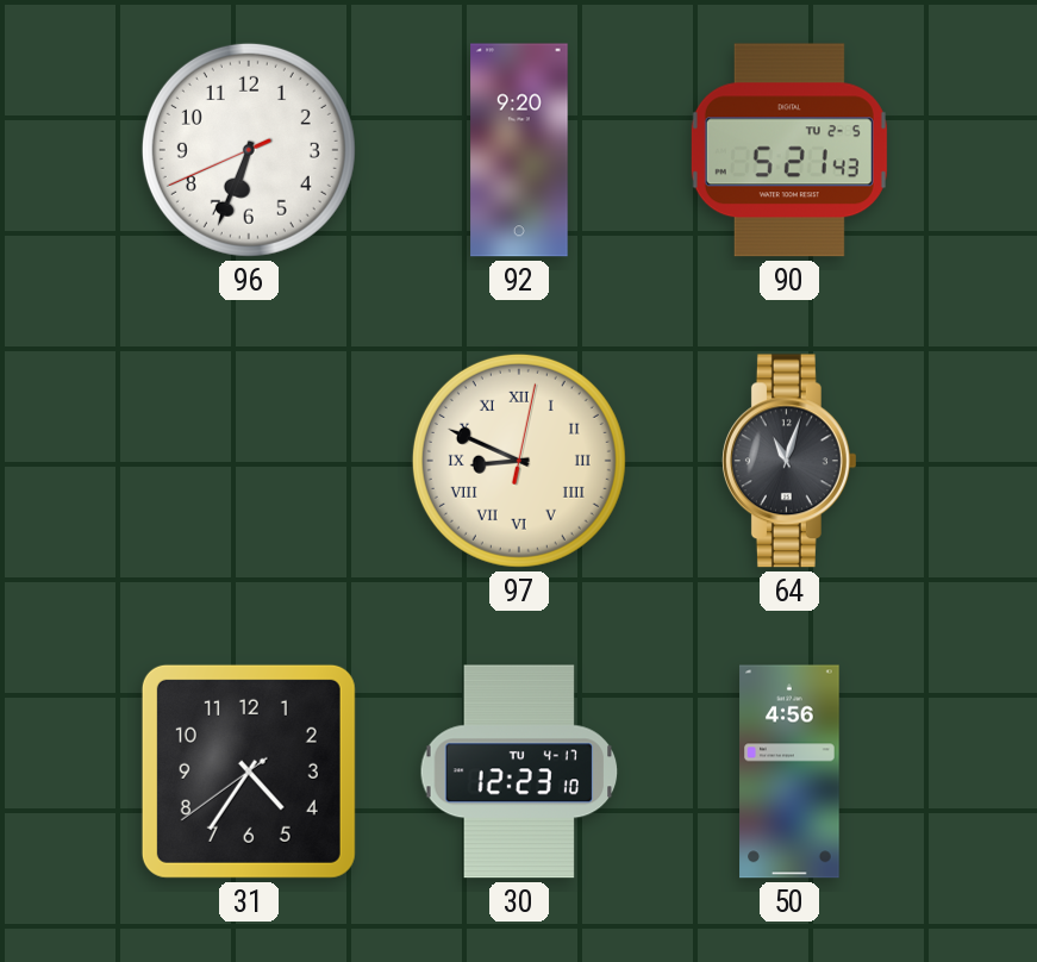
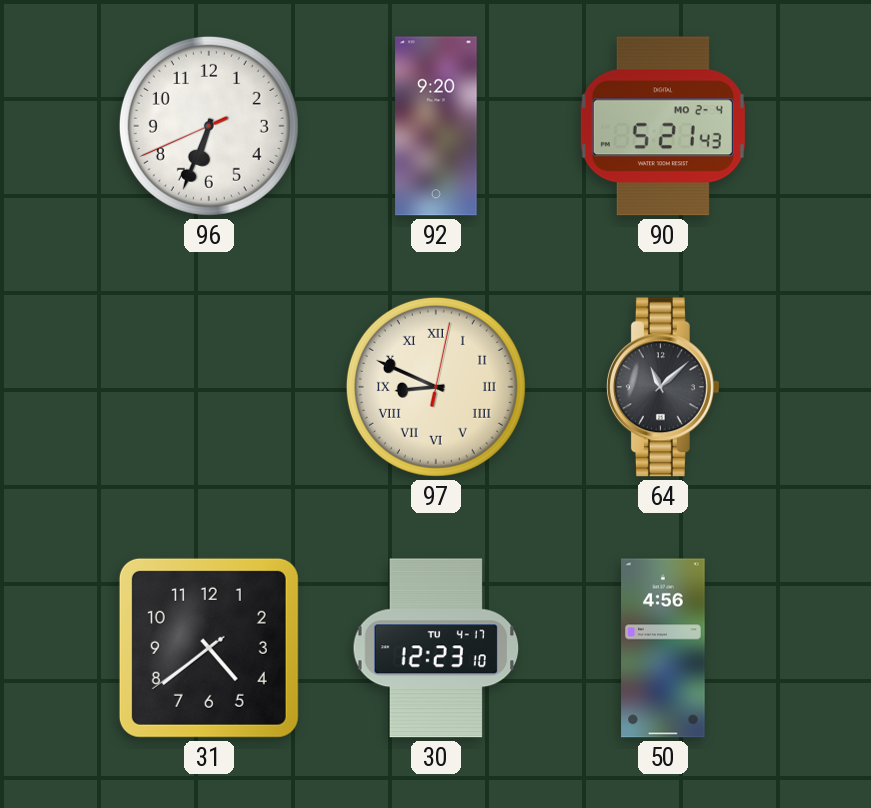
90 date: TU 2-5 -> MO 2-4
64: 11:03 -> 11:08
31: 4:35 -> 4:38
